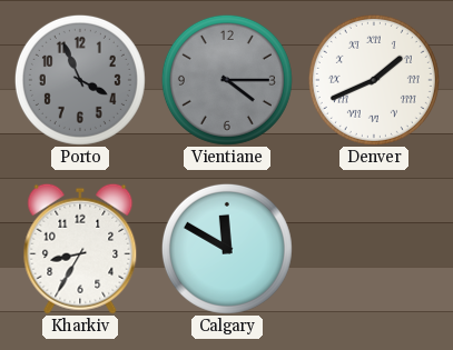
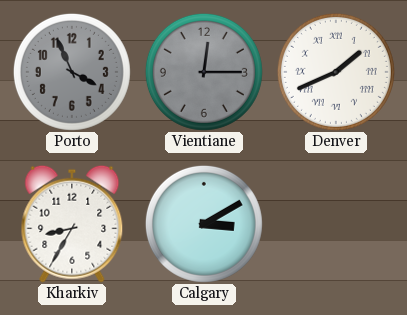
Vientiane: 4:15 -> 12:15
Calgary: 11:50 -> 3:10
